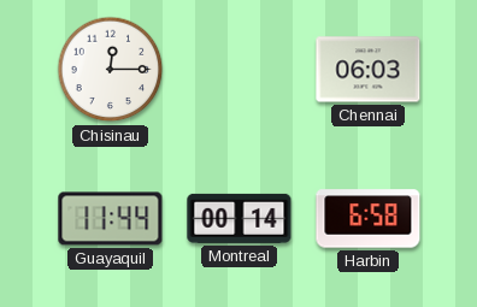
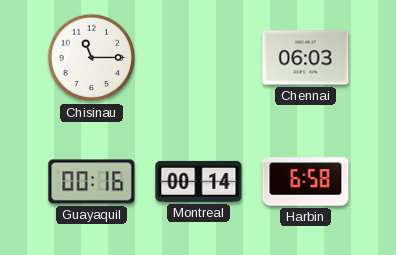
Chisinau: 12:15 -> 11:15
Guayaquil: 11:44 -> 00:16
